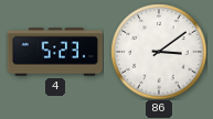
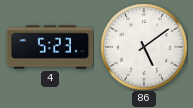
86: 3:09 -> 5:09
